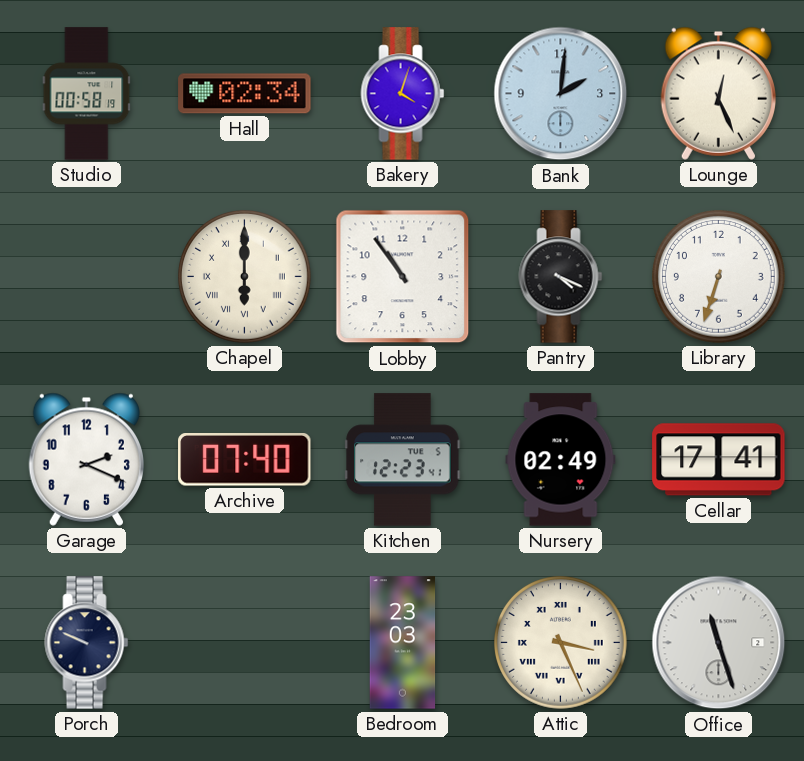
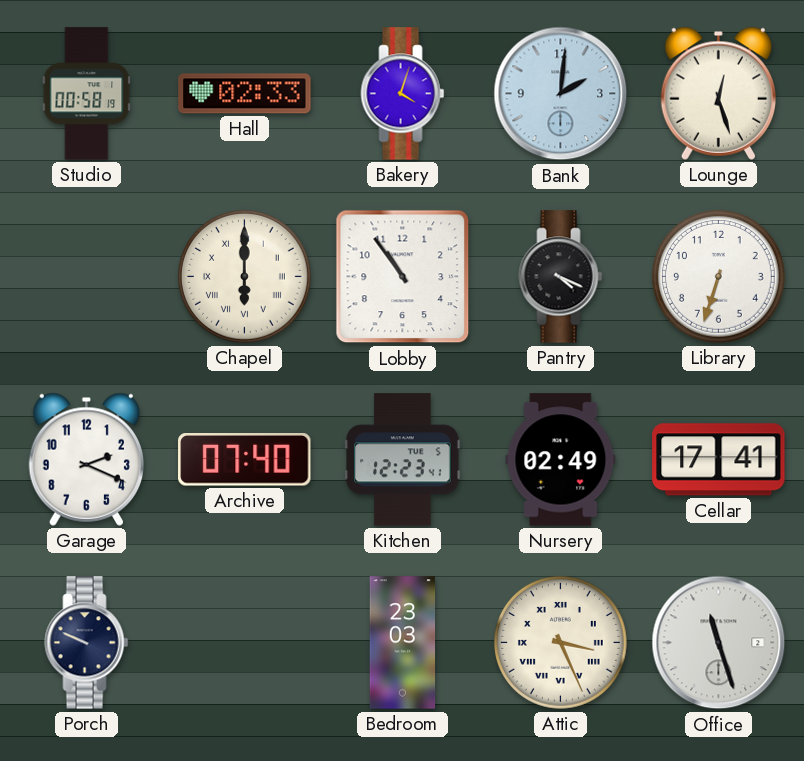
Hall: 02:34 -> 02:33
Lounge: 12:26 -> 12:27
